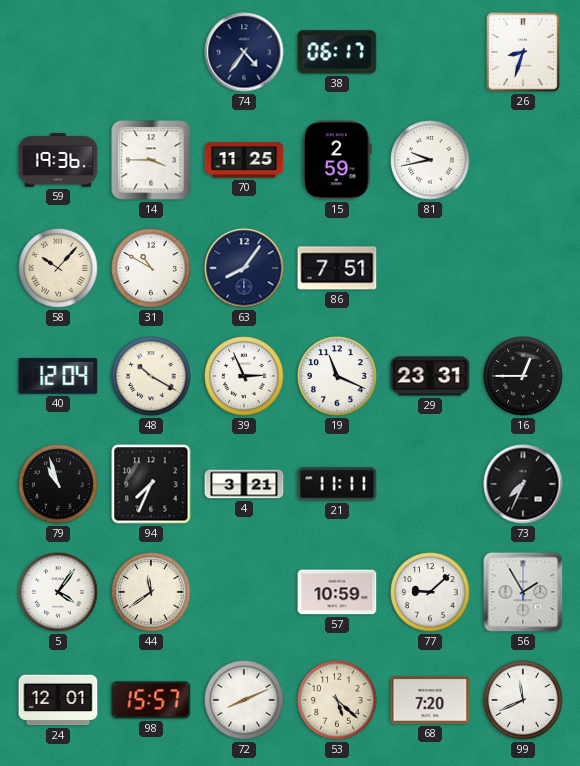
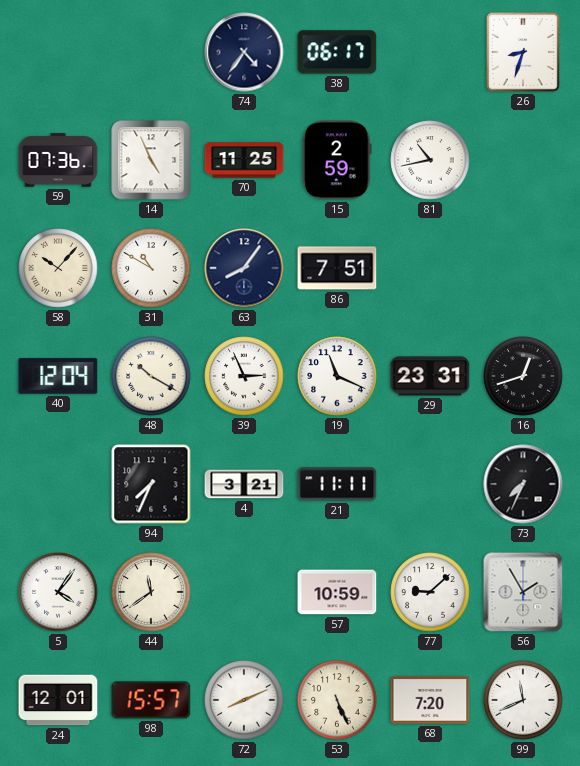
59: 19:36 -> 07:36
14: 3:45 -> 4:56
81: 9:43 -> 10:43
16: 12:45 -> 12:42
79: 10:57 -> none
53: 5:22 -> 5:26
